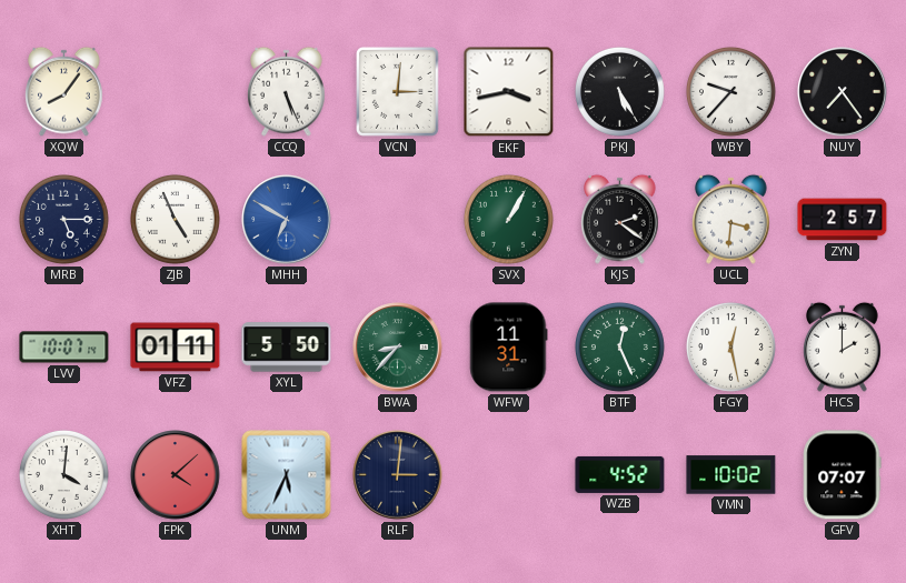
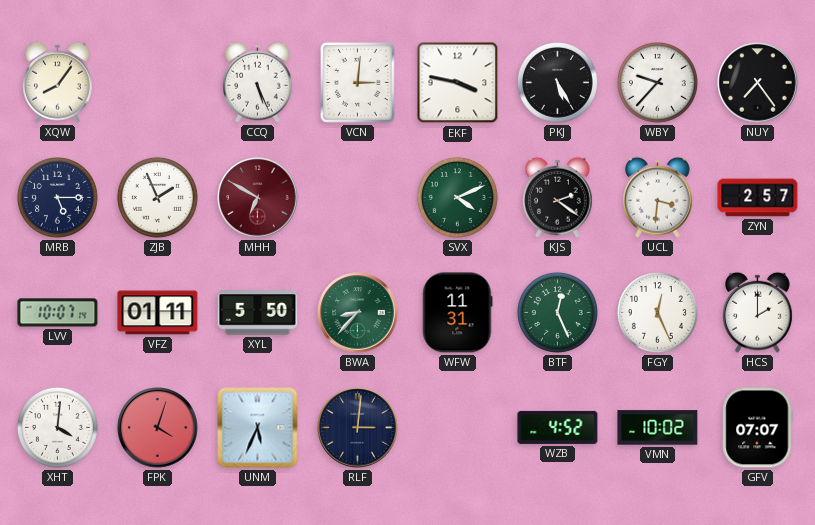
EKF: 3:43 -> 3:47
ZJB: 4:56 -> 1:56
MHH dial: blue -> burgundy
SVX: 1:05 -> 4:11
FGY: 12:28 -> 12:26
FPK: 4:08 -> 4:03
